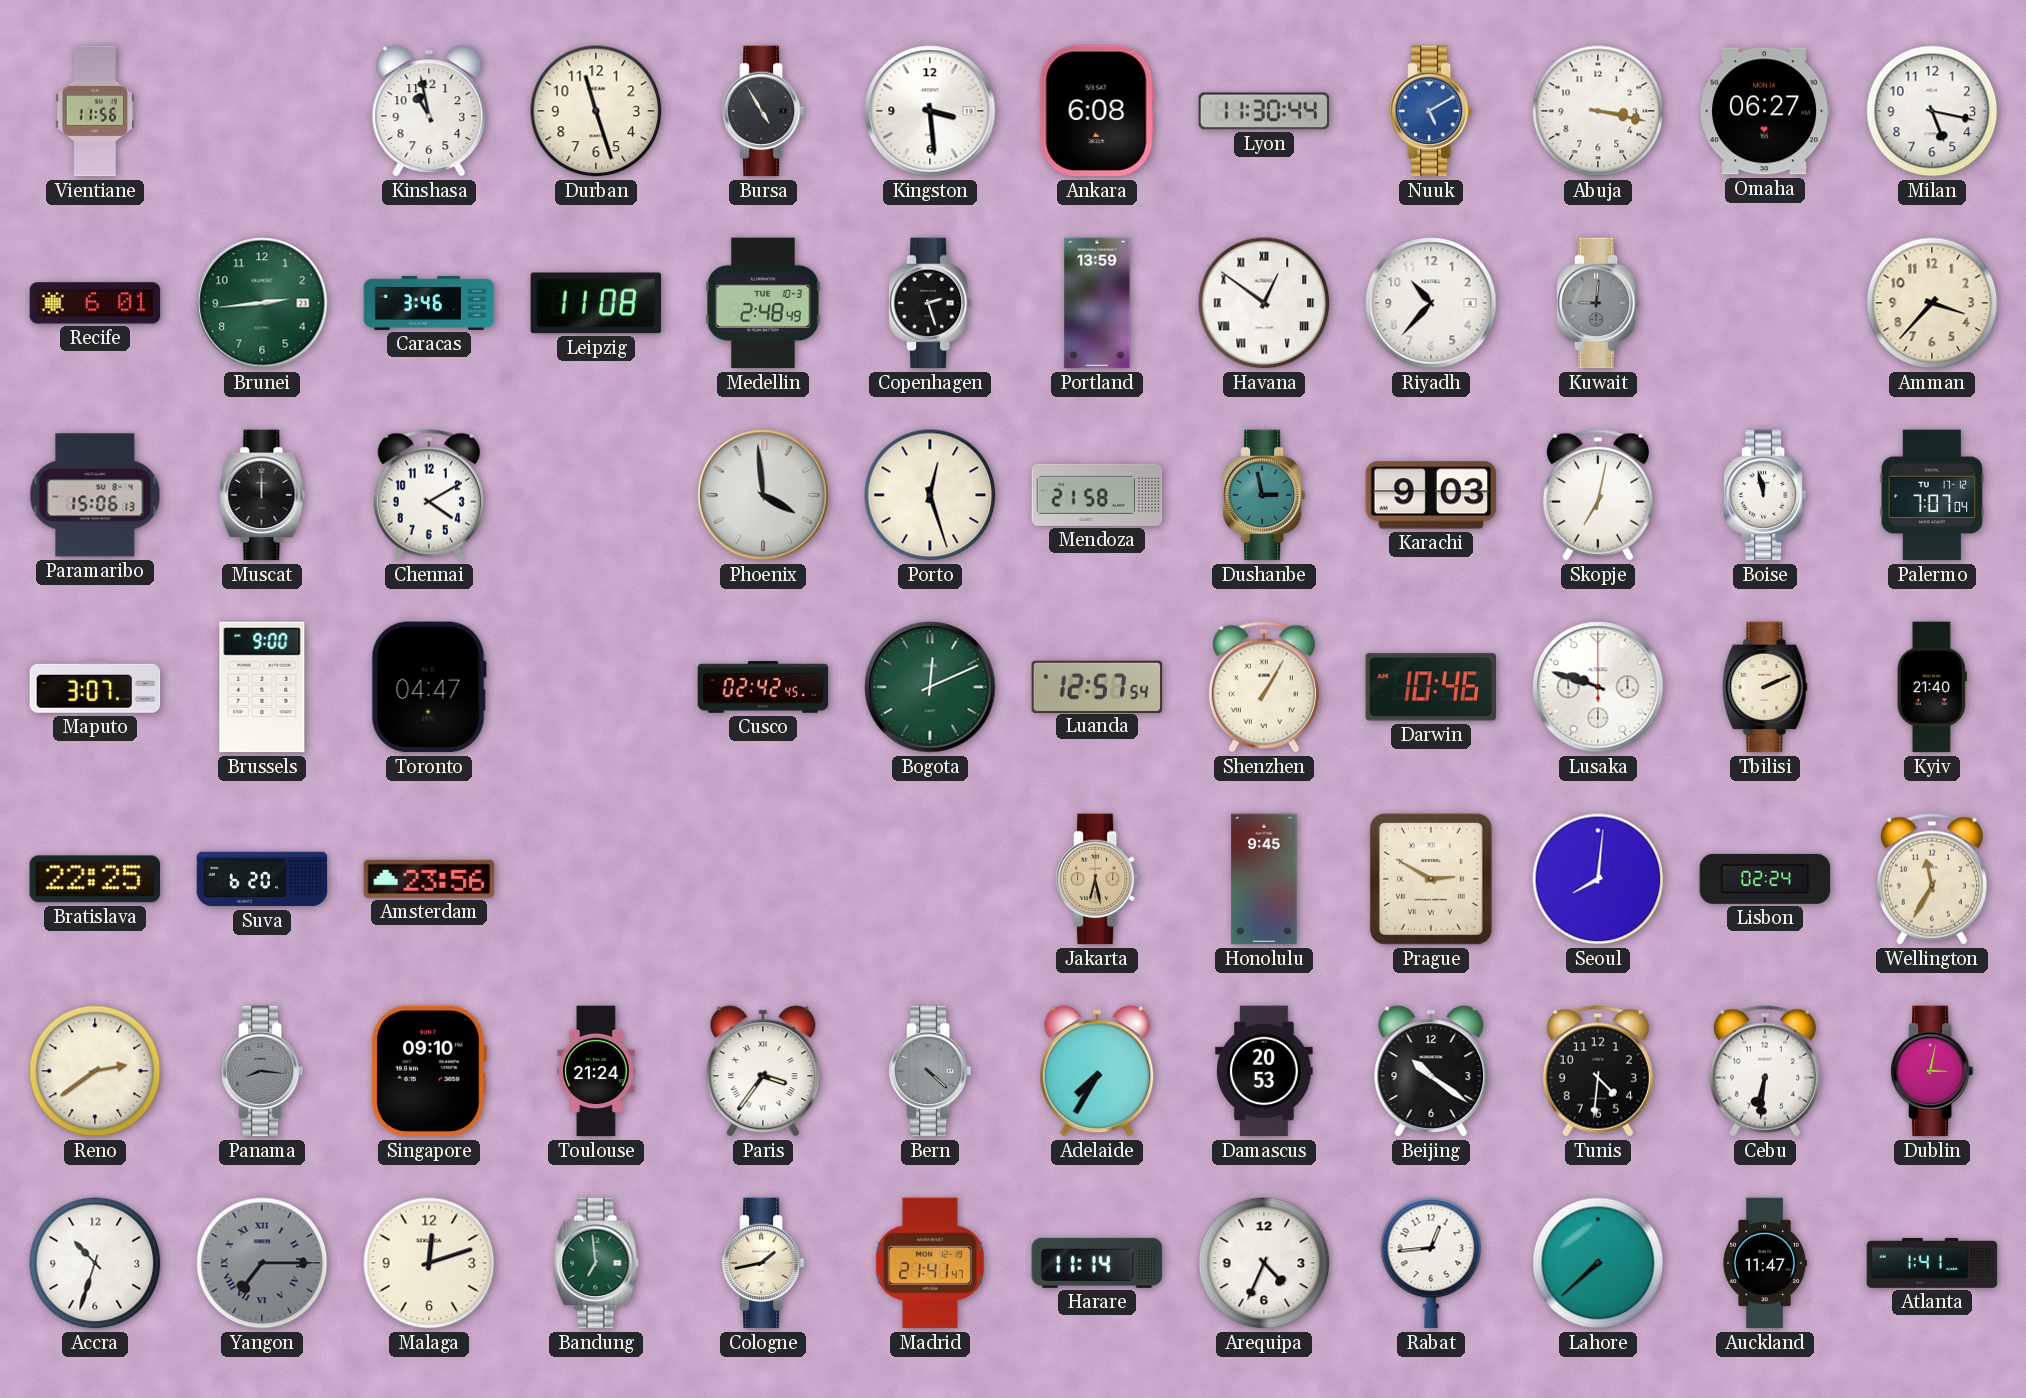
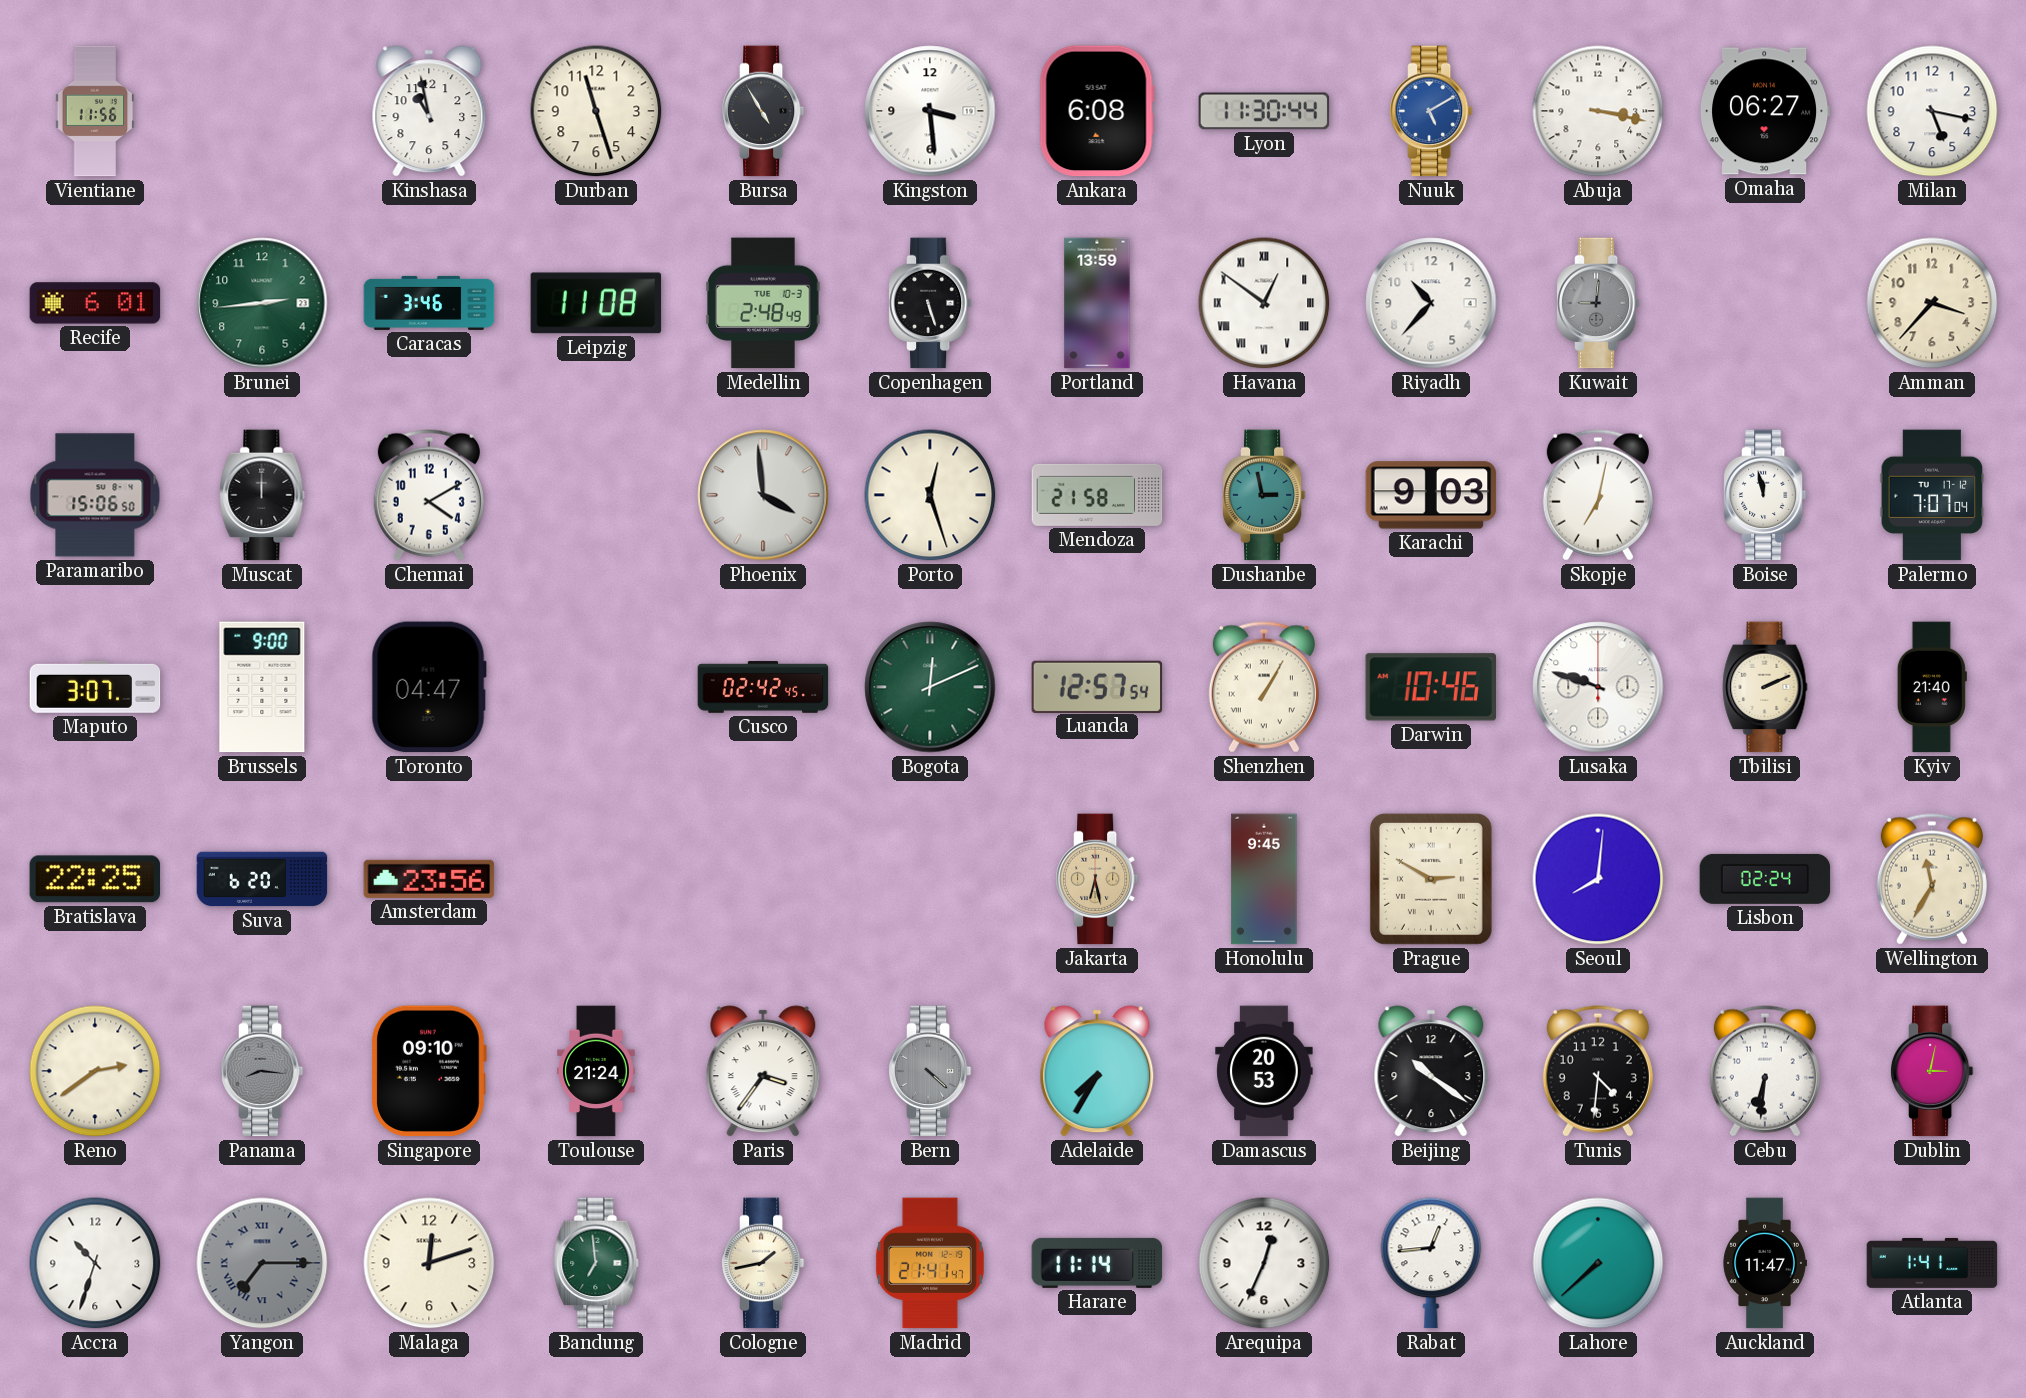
Copenhagen: 2:27 -> 5:27
Paramaribo: 15:06:13 -> 15:06:50
Arequipa: 4:34 -> 12:34
